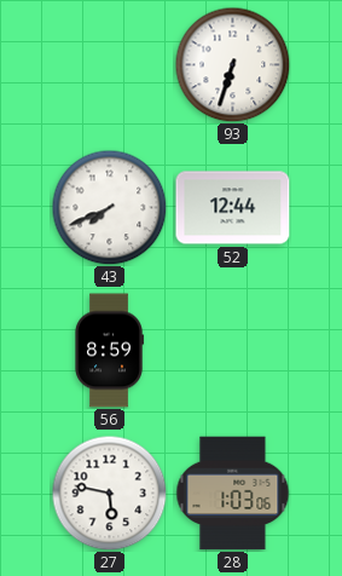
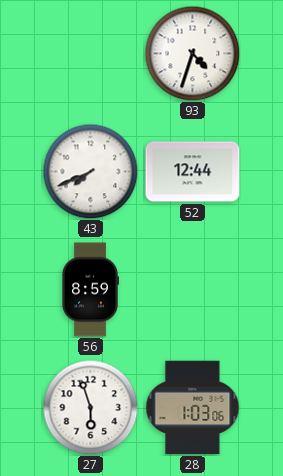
93: 6:33 -> 4:33
27: 5:47 -> 5:57
